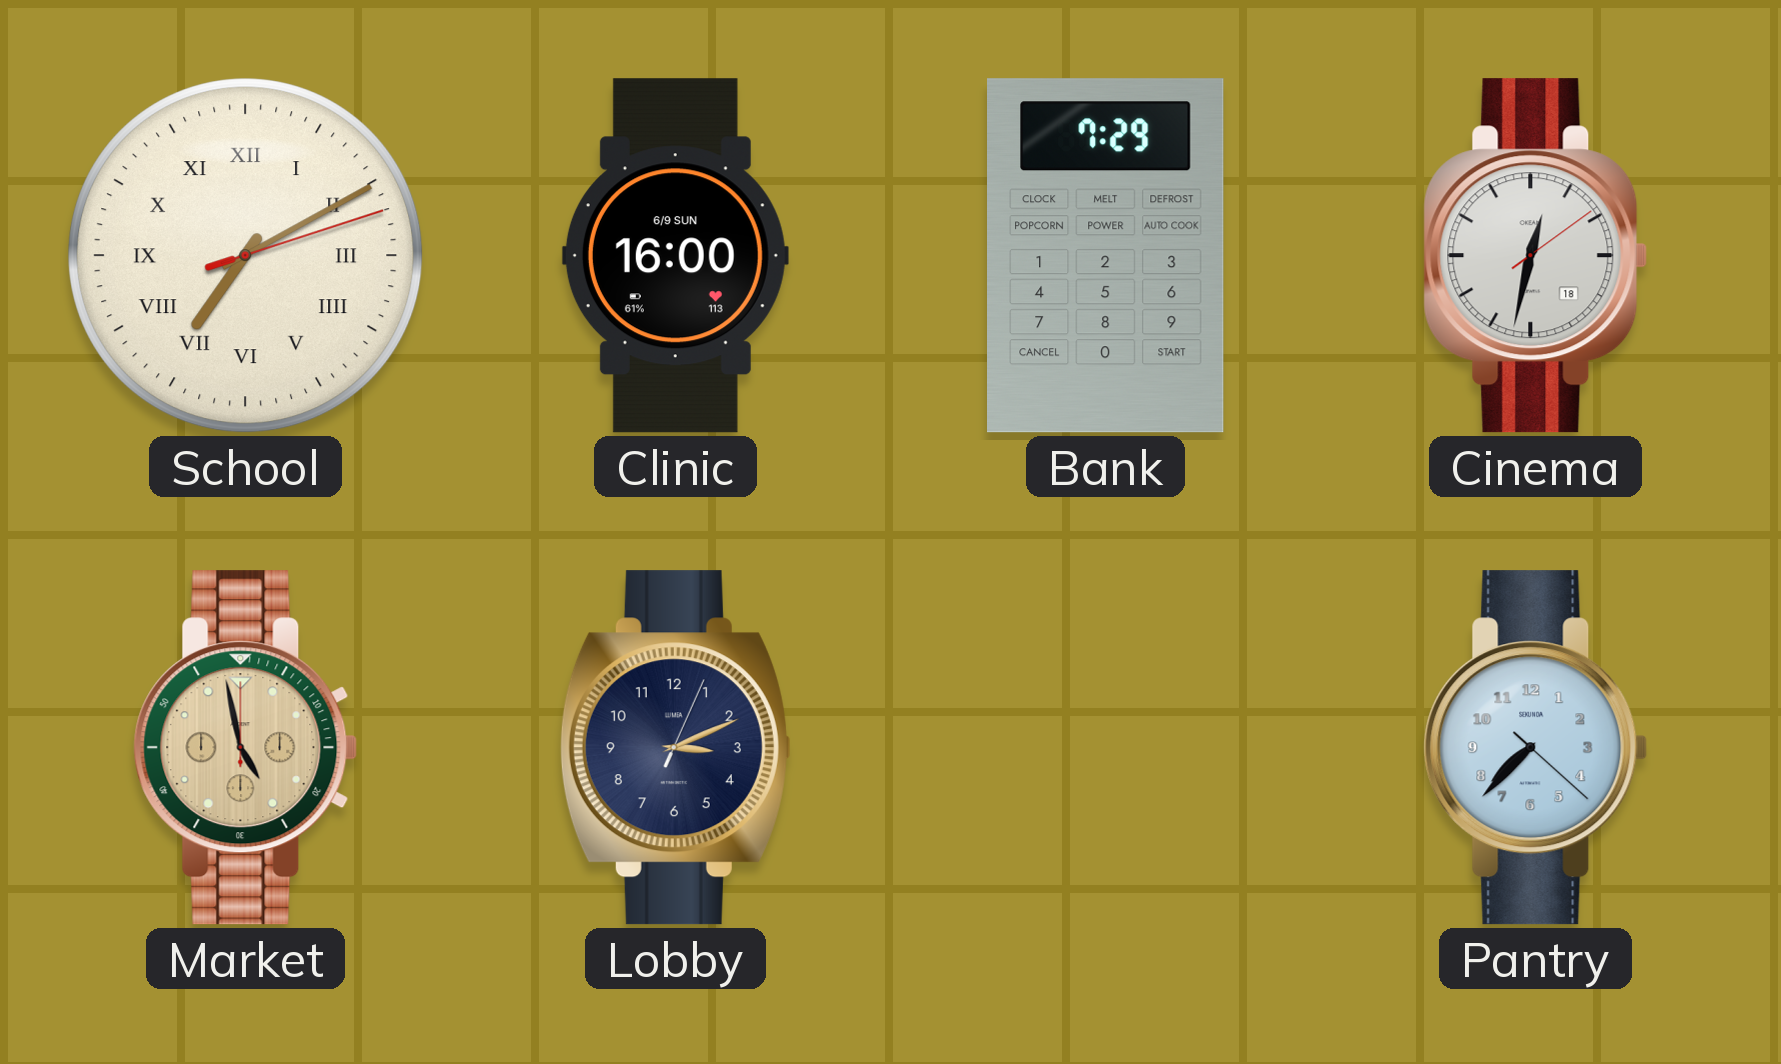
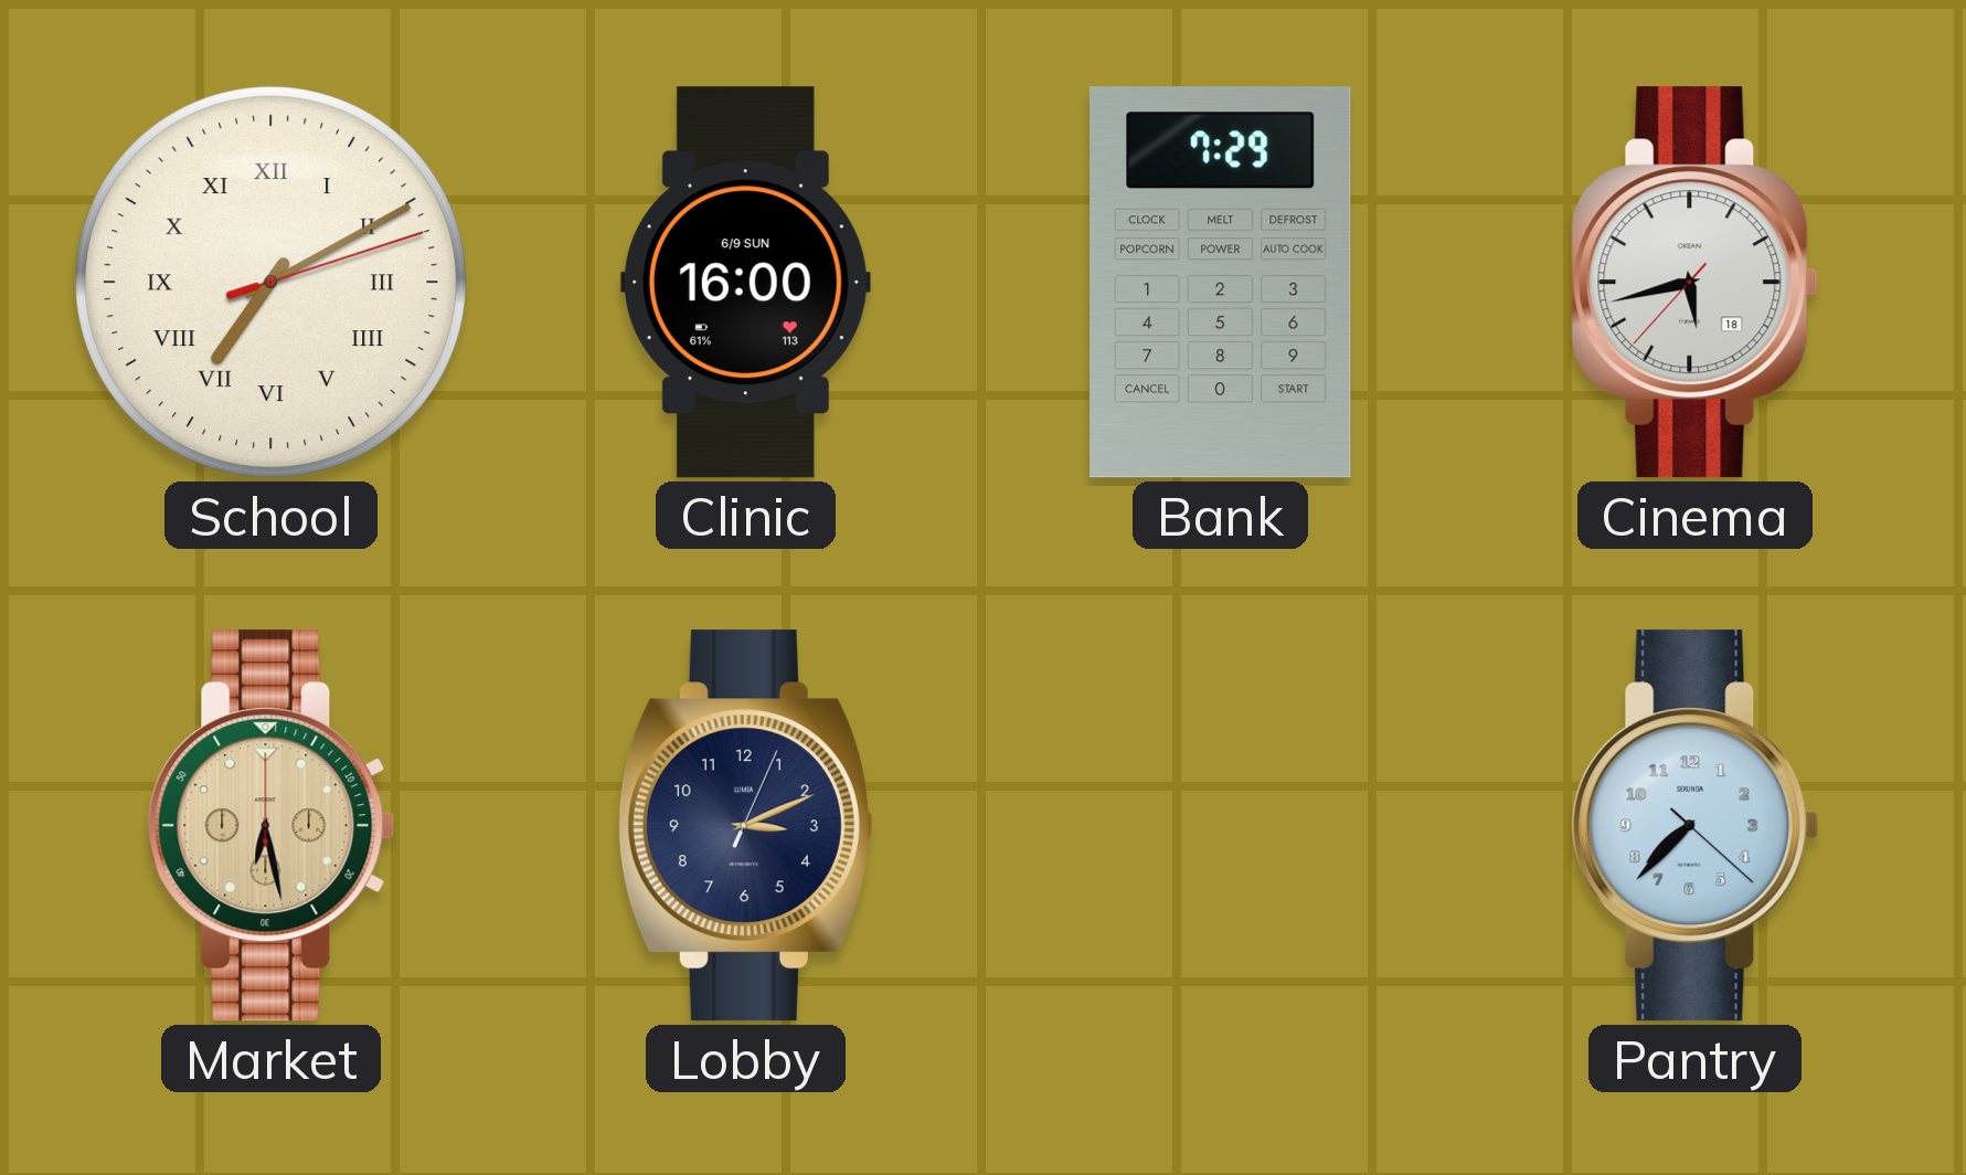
Cinema: 12:32 -> 5:42
Market: 4:58 -> 6:28
